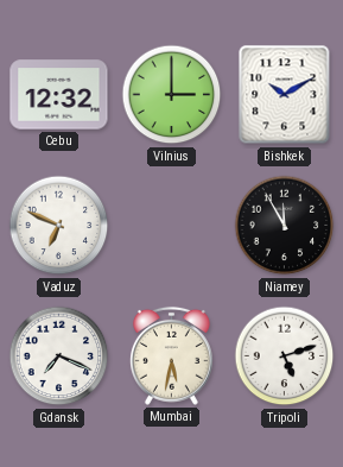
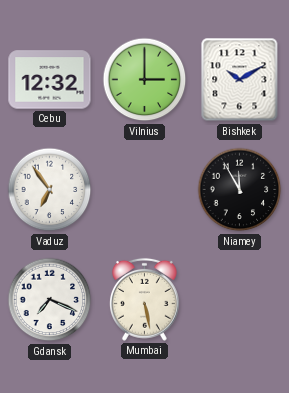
Vaduz: 6:49 -> 6:54
Mumbai: 5:32 -> 5:28
Tripoli: 5:12 -> none
